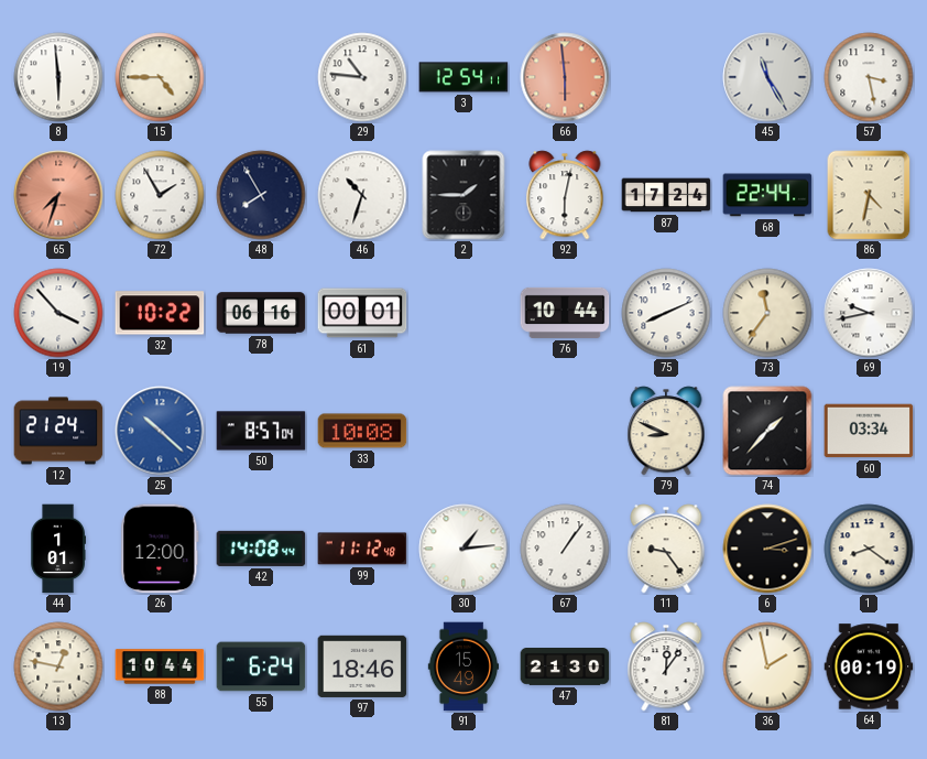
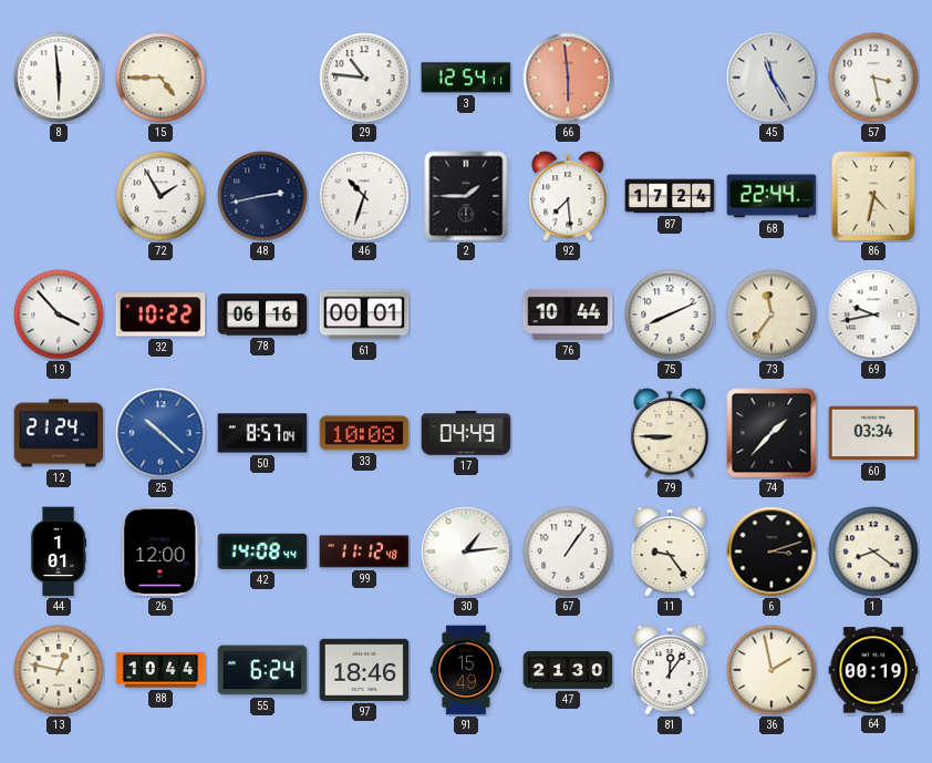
65: 7:33 -> none
48: 7:55 -> 2:43
92: 6:02 -> 7:29
17: none -> 04:49
79: 8:49 -> 8:45
